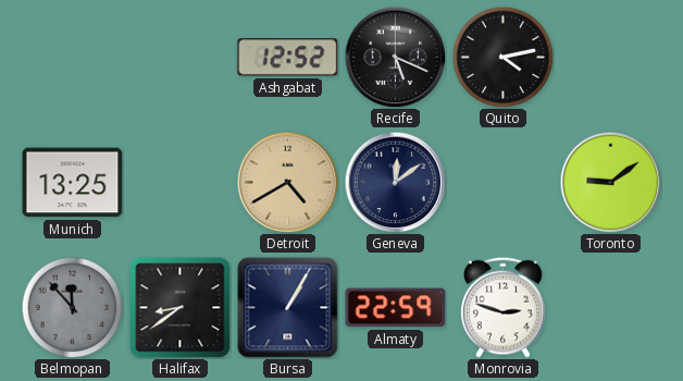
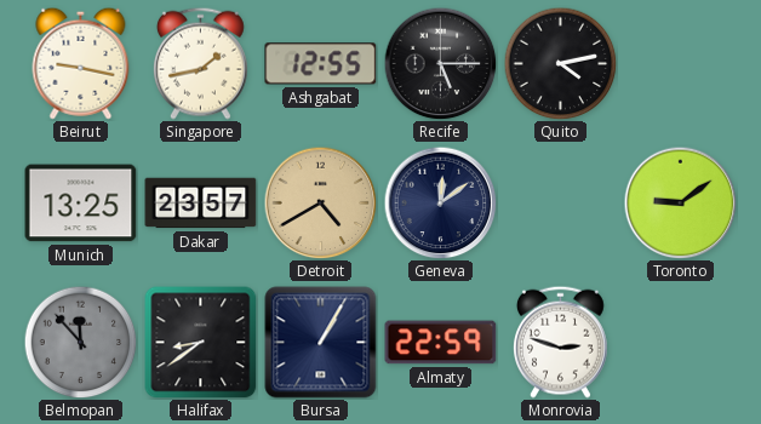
Beirut: none -> 9:17
Singapore: none -> 1:43
Ashgabat: 12:52 -> 12:55
Recife: 5:19 -> 5:15
Dakar: none -> 23:57
